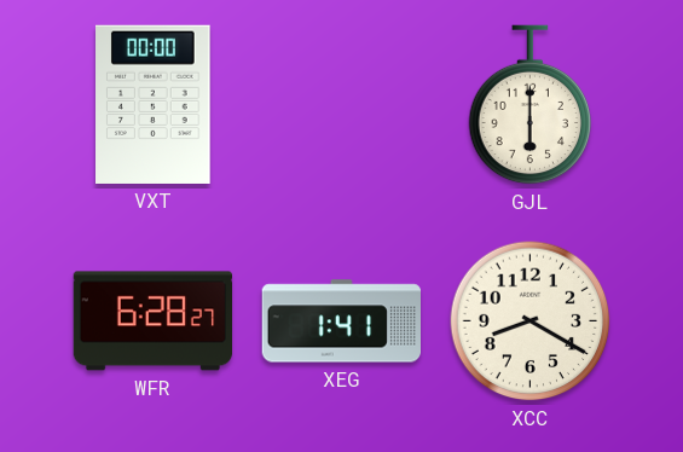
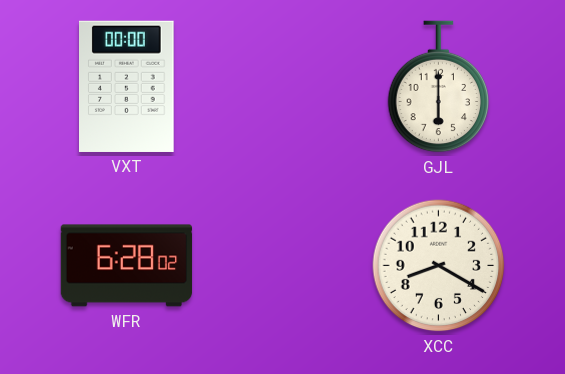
WFR: 6:28:27 -> 6:28:02
XEG: 1:41 -> none
